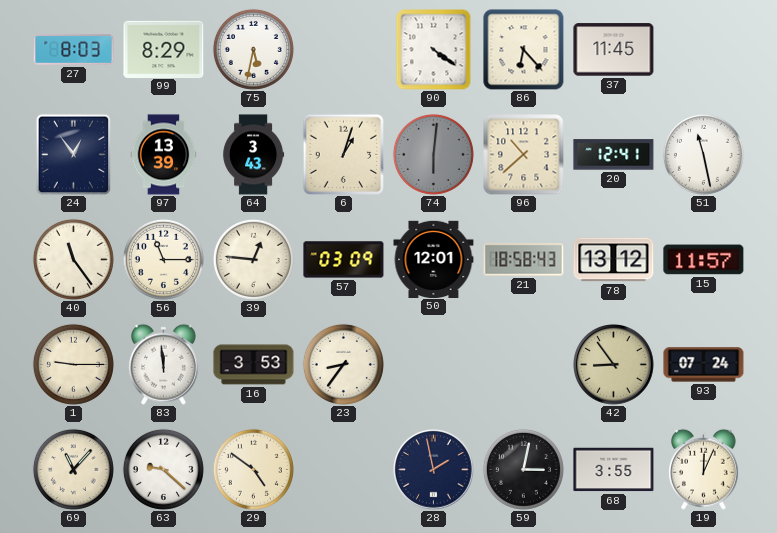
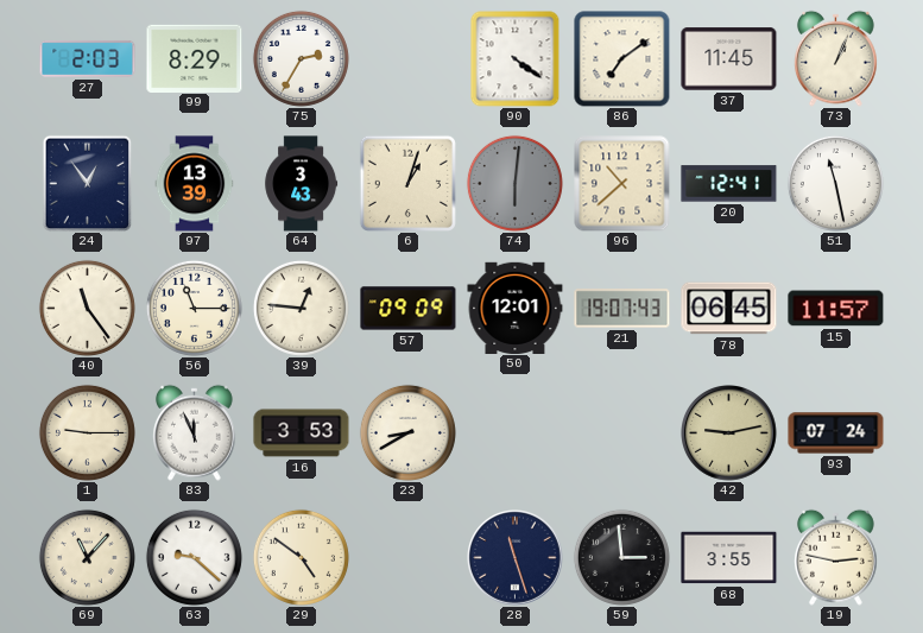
27: 8:03 -> 2:03
75: 5:32 -> 2:35
86: 6:23 -> 7:09
73: none -> 1:04
57: 03:09 -> 09:09
21: 18:58 -> 19:07
78: 13:12 -> 06:45
83: 11:59 -> 11:56
23: 8:36 -> 8:40
42: 8:54 -> 9:13
28: 1:58 -> 11:27
59: 3:02 -> 2:59
19: 12:04 -> 2:47
